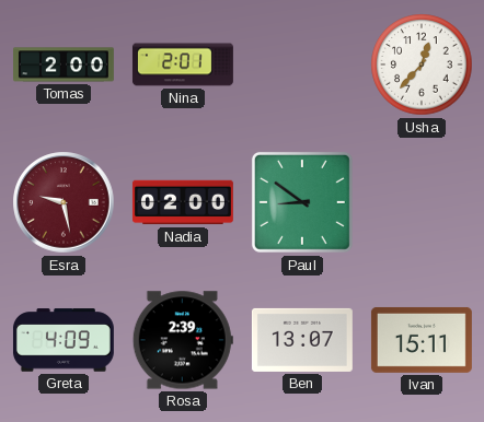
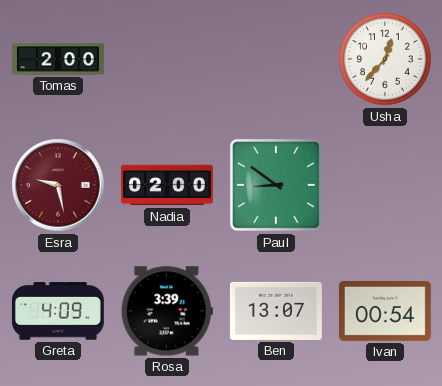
Nina: 2:01 -> none
Rosa: 2:39 -> 3:39
Ivan: 15:11 -> 00:54
